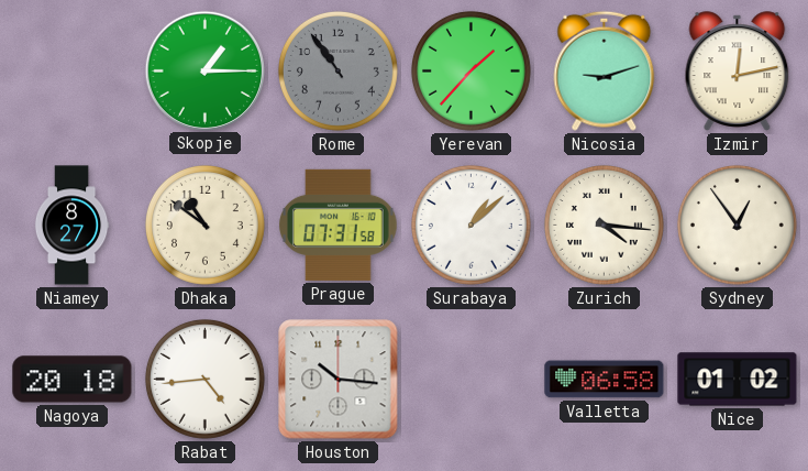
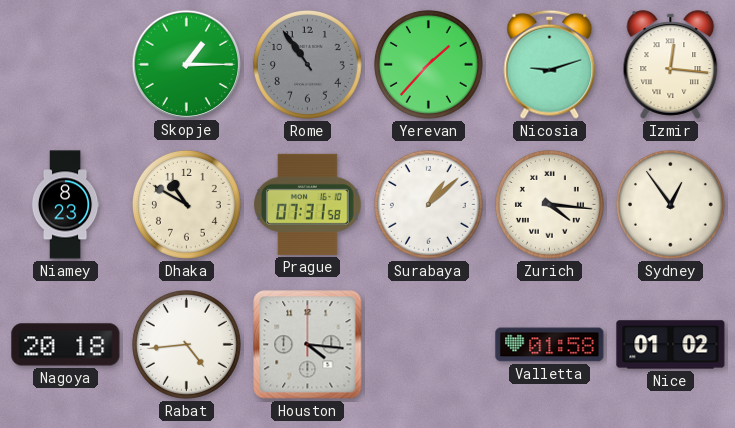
Izmir: 12:13 -> 12:16
Niamey: 8:27 -> 8:23
Dhaka: 10:51 -> 10:50
Houston: 10:16 -> 4:16
Valletta: 06:58 -> 01:58
